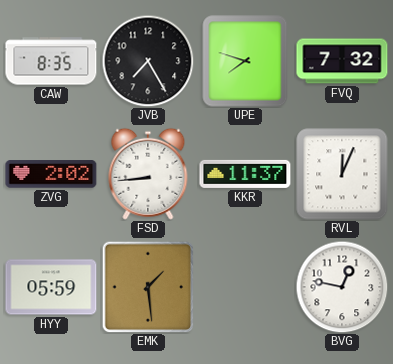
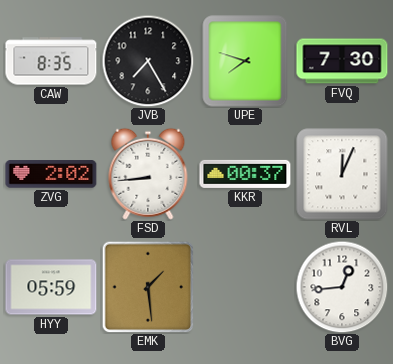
FVQ: 7:32 -> 7:30
KKR: 11:37 -> 00:37
BVG: 12:47 -> 12:44
